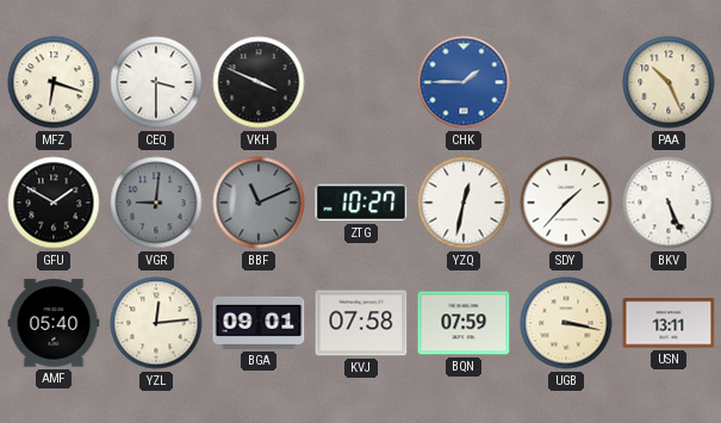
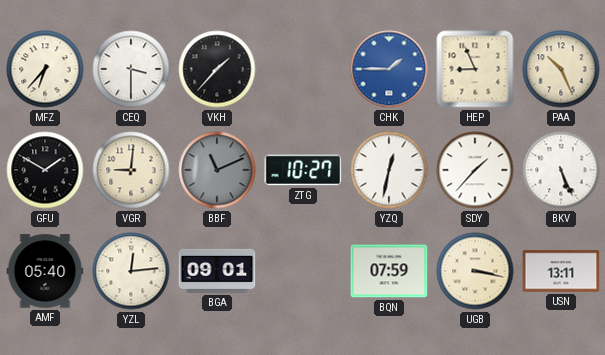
MFZ: 6:18 -> 6:37
VKH: 3:49 -> 1:37
HEP: none -> 8:56
VGR dial: grey -> cream
KVJ: 07:58 -> none
